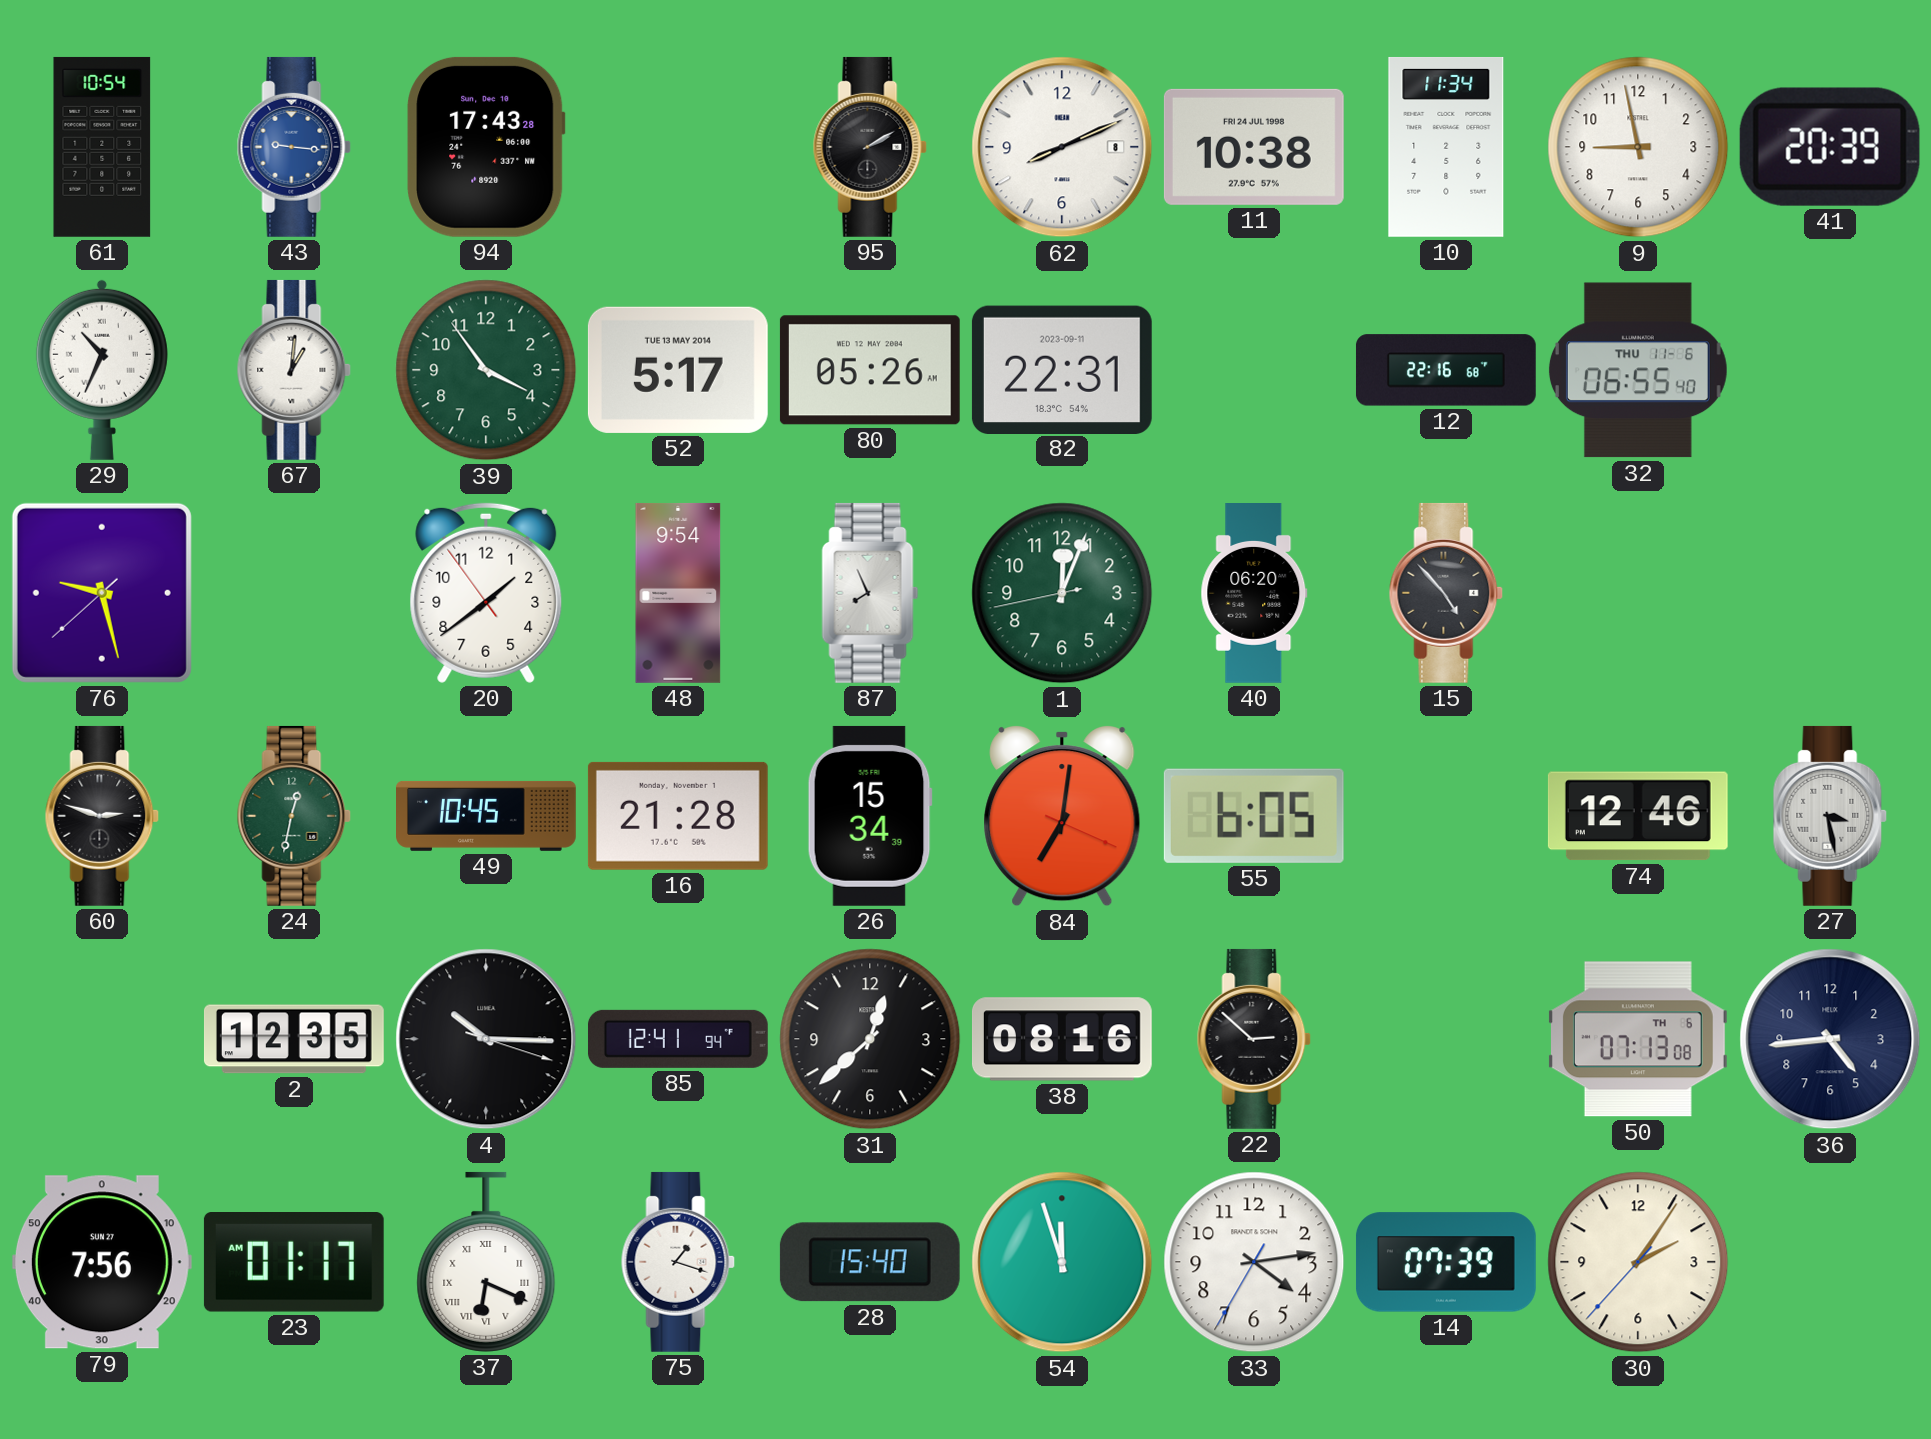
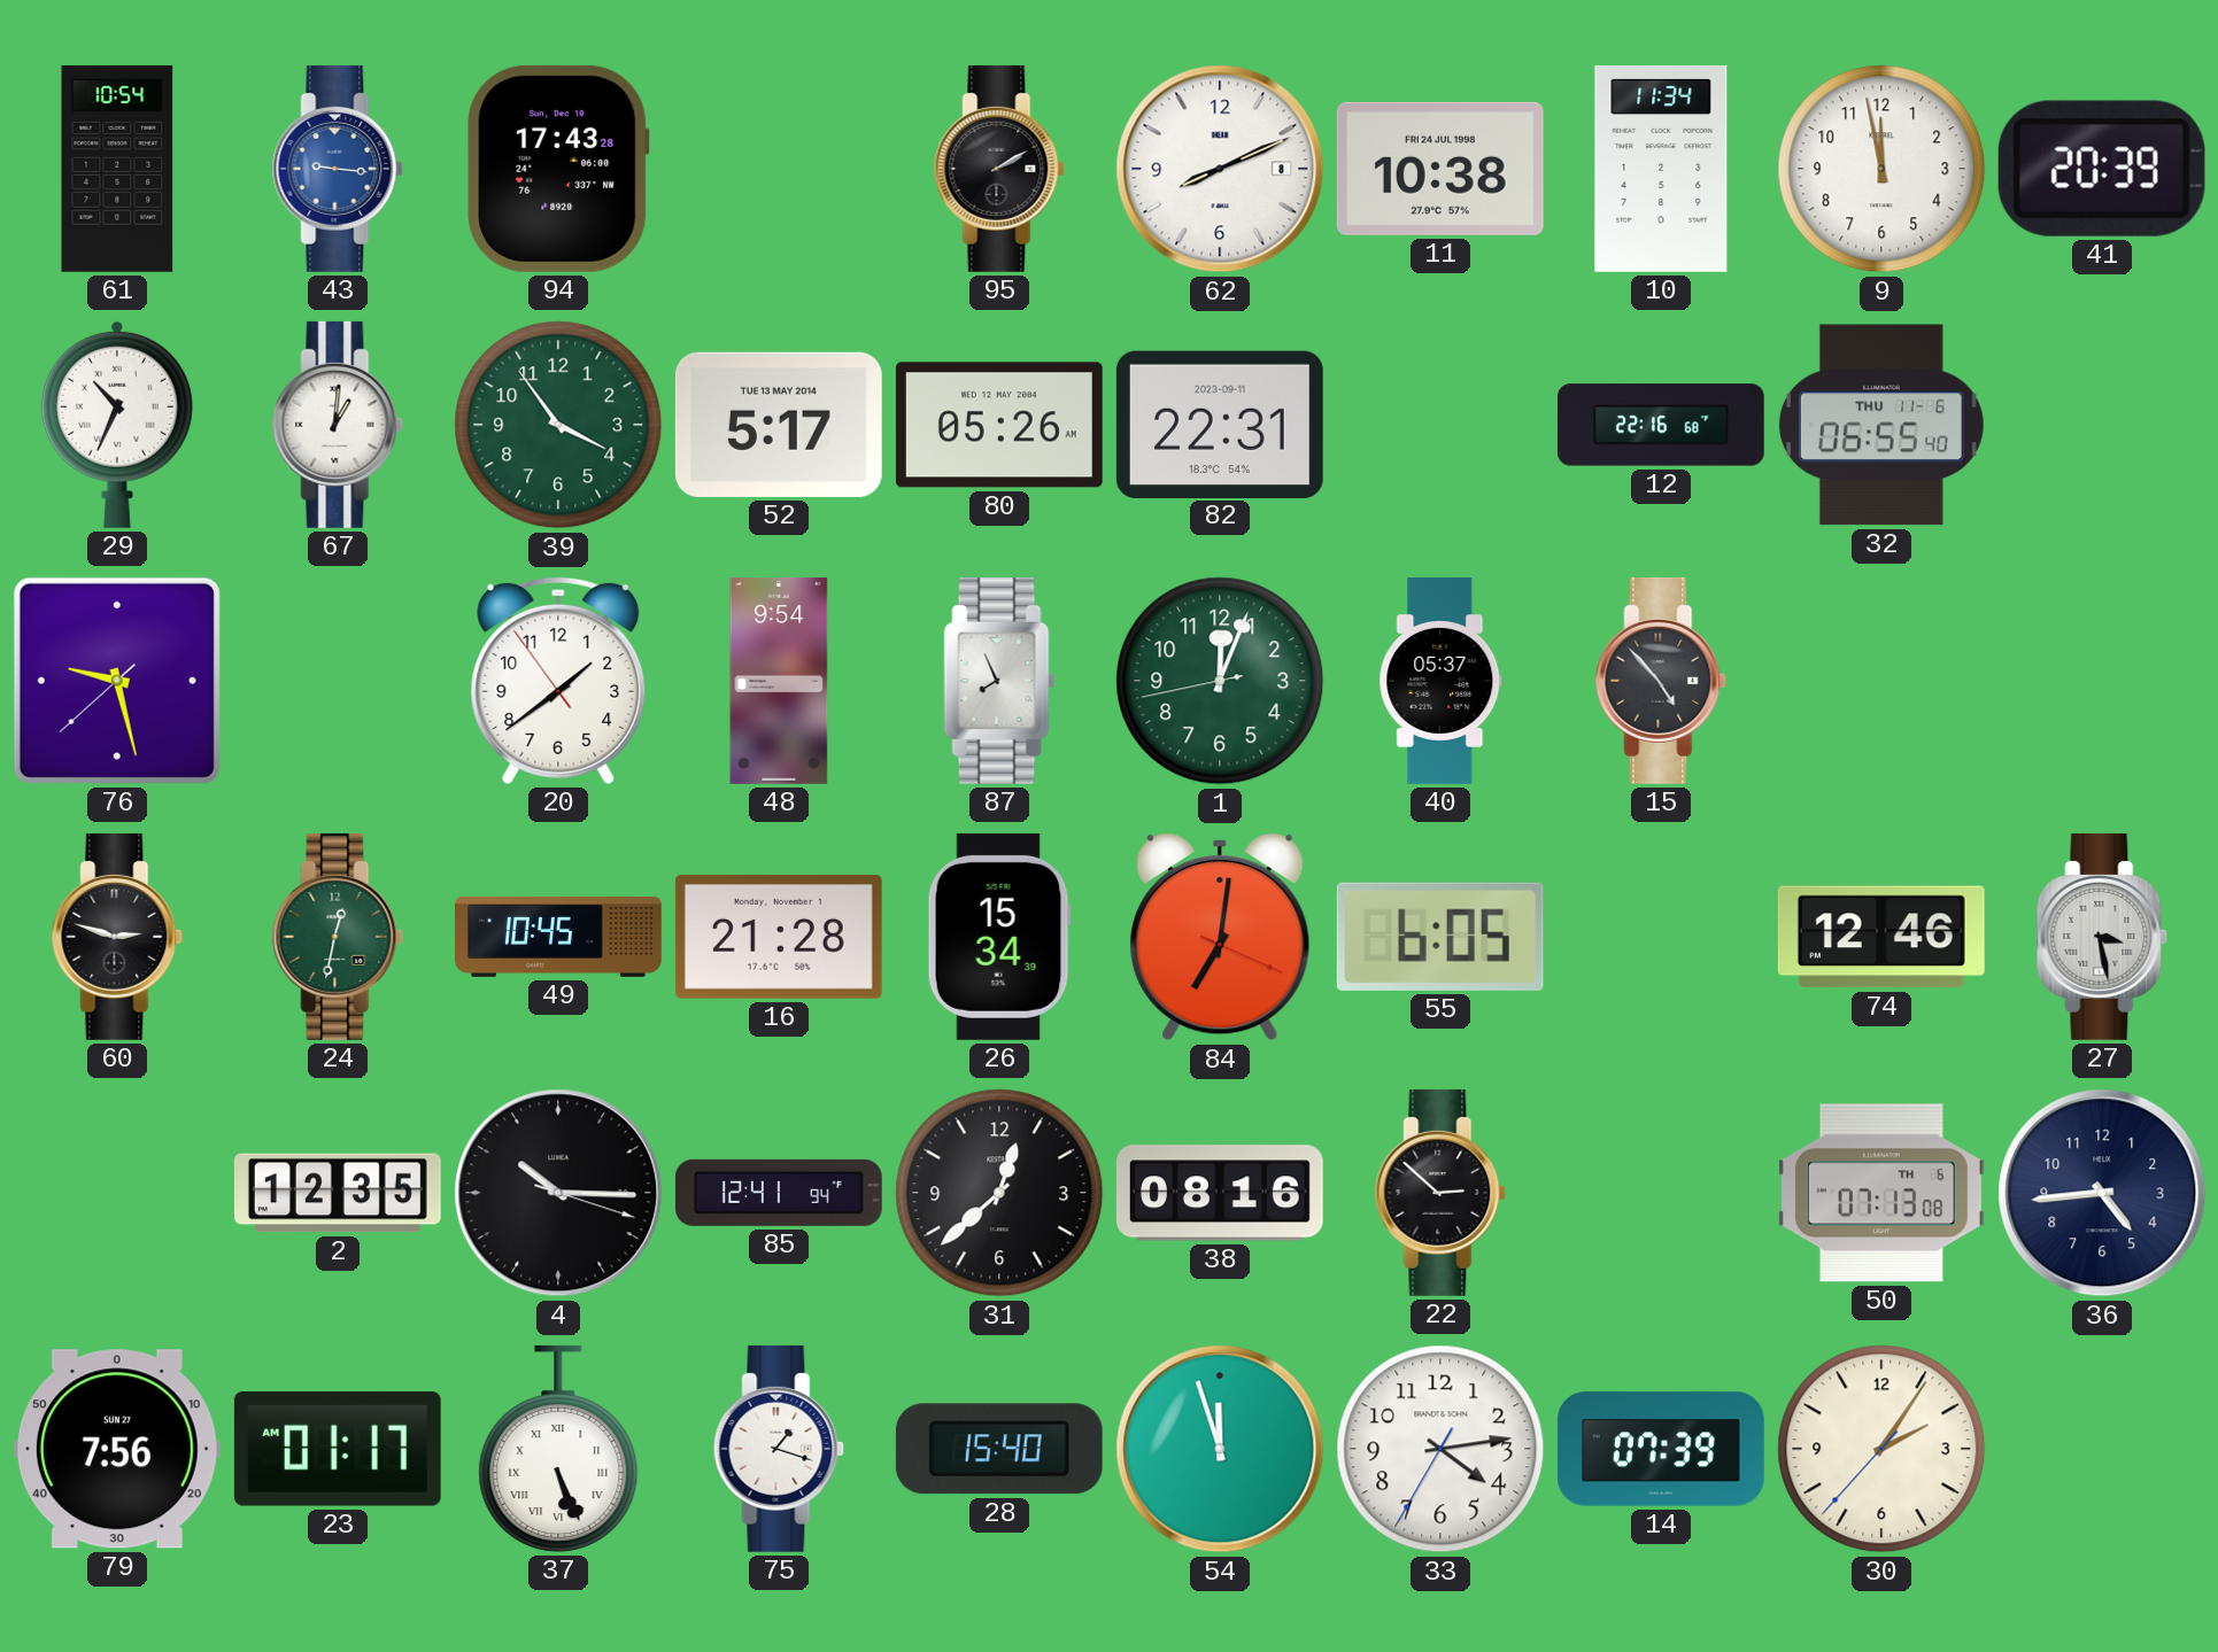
9: 8:58 -> 11:58
40: 06:20 -> 05:37
37: 6:19 -> 5:26
